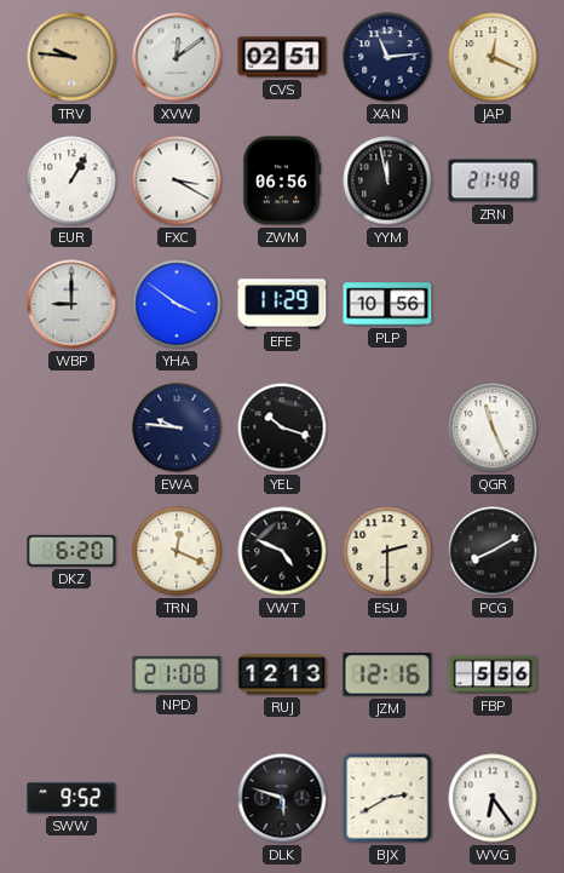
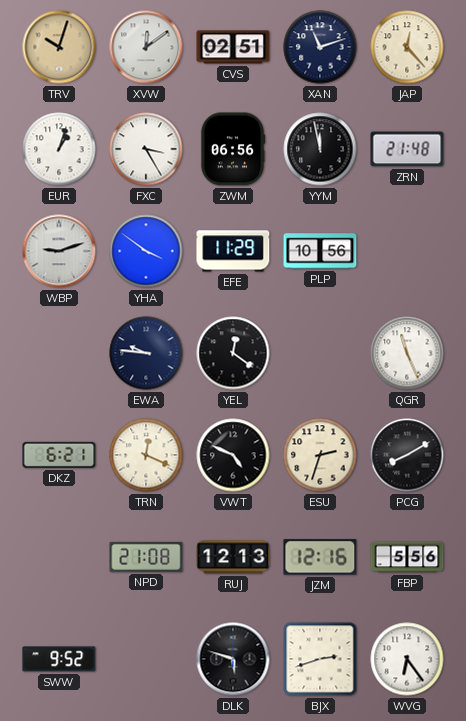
TRV: 9:46 -> 10:03
XAN: 11:14 -> 11:12
JAP: 12:19 -> 12:23
EUR: 1:05 -> 1:03
FXC: 3:20 -> 3:25
WBP: 9:00 -> 9:12
YEL: 10:18 -> 12:21
DKZ: 6:20 -> 6:21
ESU: 2:30 -> 2:33
BJX: 2:40 -> 2:42
